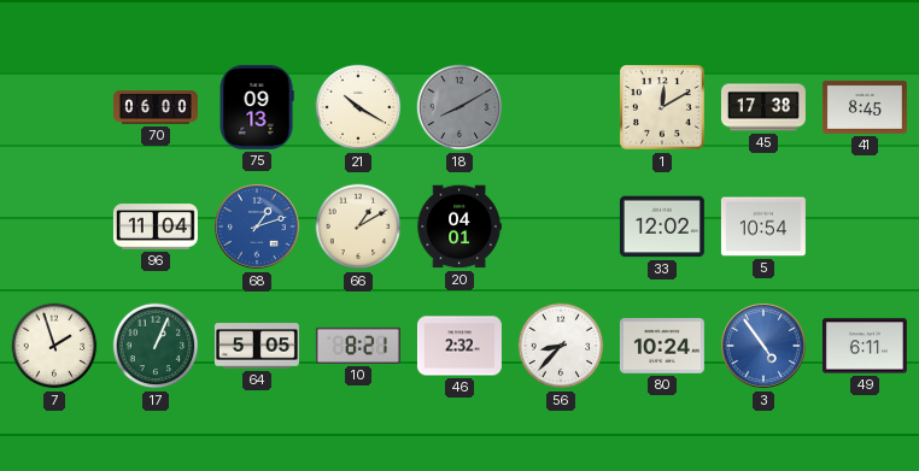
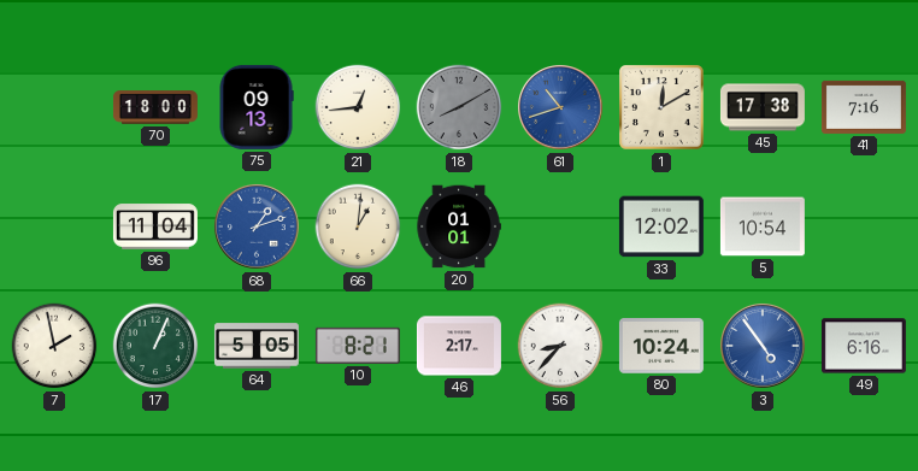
70: 06:00 -> 18:00
21: 10:20 -> 12:44
61: none -> 10:42
41: 8:45 -> 7:16
66: 1:10 -> 1:01
20: 04:01 -> 01:01
7: 1:57 -> 1:58
46: 2:32 -> 2:17
49: 6:11 -> 6:16
